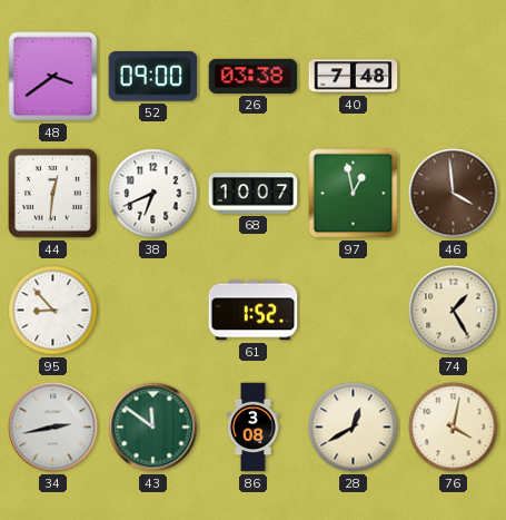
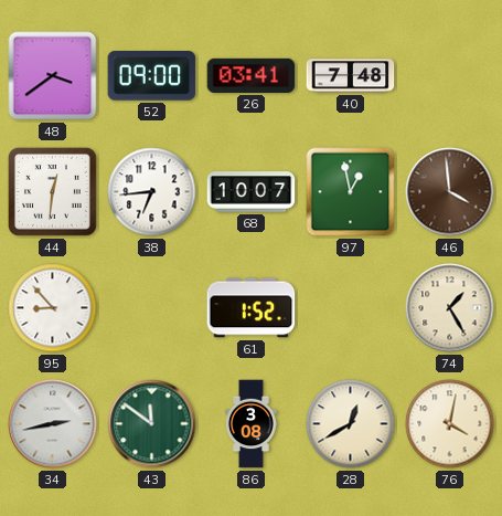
26: 03:38 -> 03:41
38: 6:41 -> 6:44
